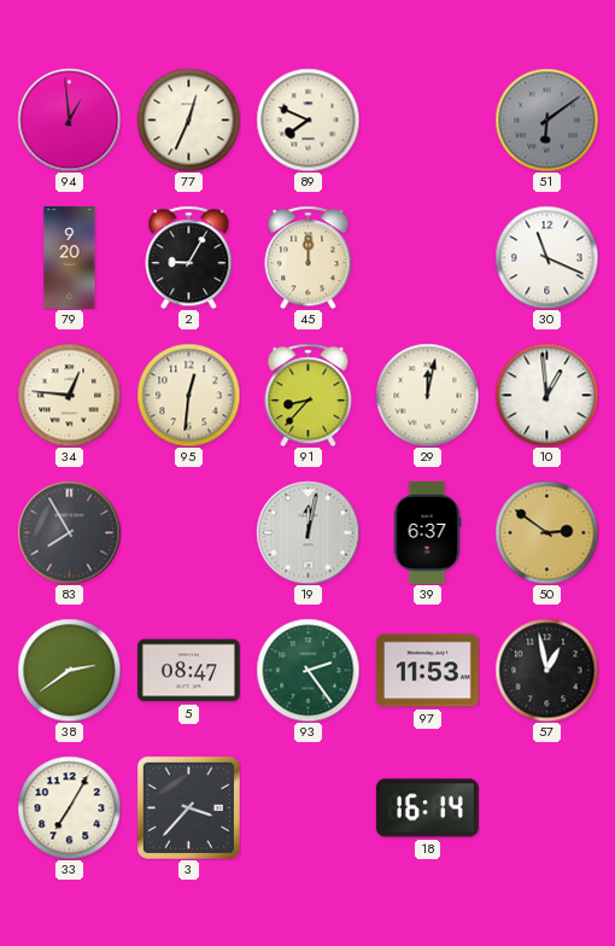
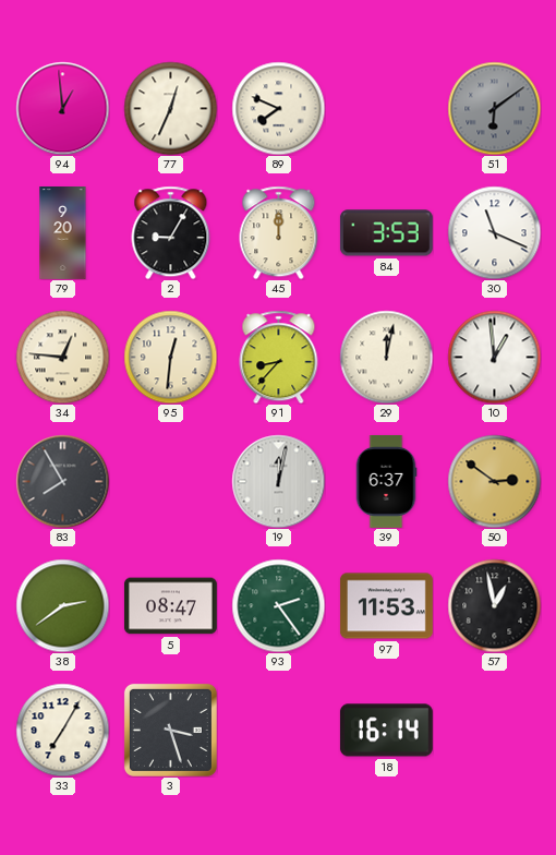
84: none -> 3:53
3: 3:37 -> 3:27
